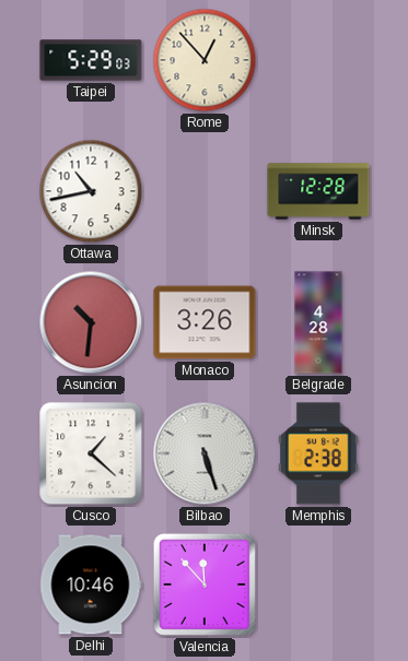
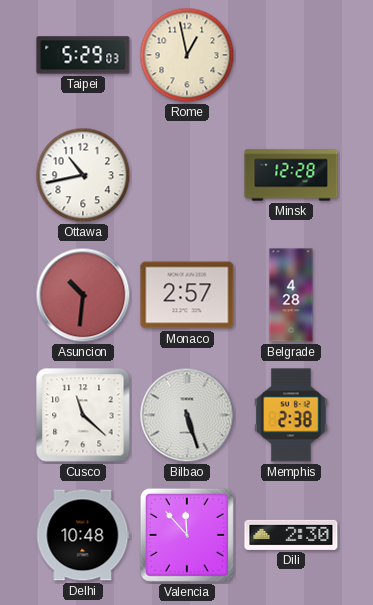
Rome: 12:53 -> 12:58
Monaco: 3:26 -> 2:57
Cusco: 1:22 -> 11:22
Delhi: 10:46 -> 10:48
Dili: none -> 2:30
